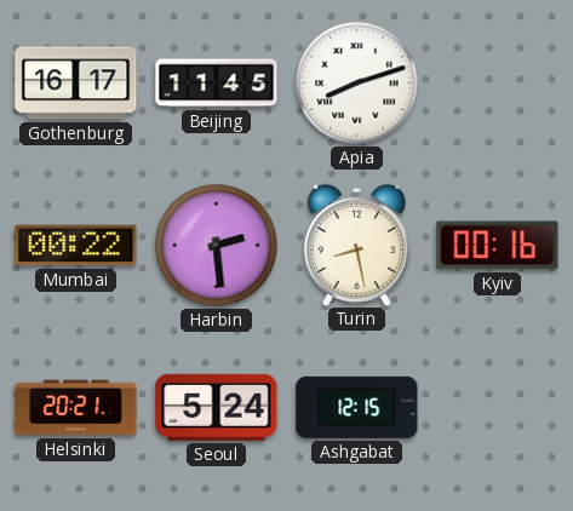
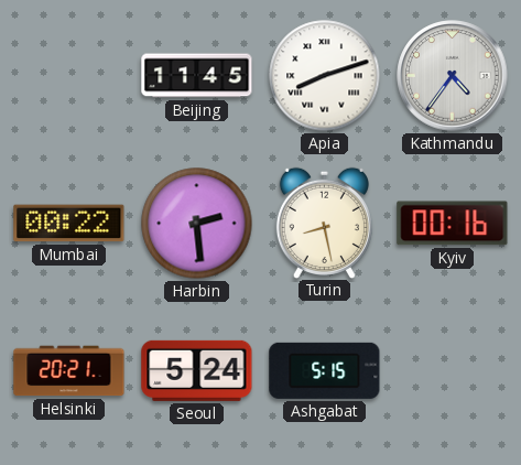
Gothenburg: 16:17 -> none
Kathmandu: none -> 4:36
Ashgabat: 12:15 -> 5:15
